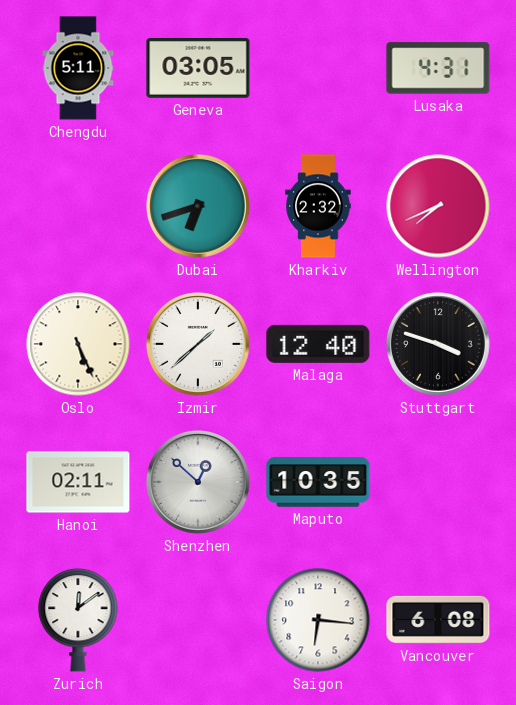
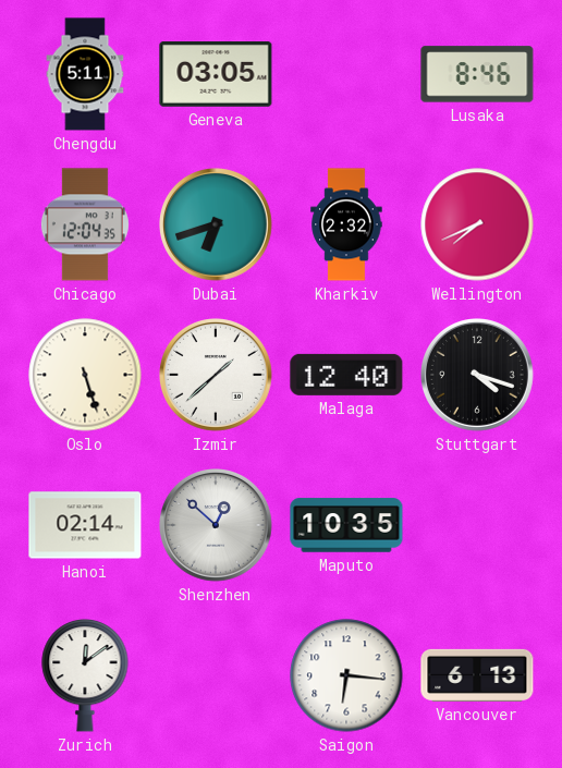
Lusaka: 4:31 -> 8:46
Chicago: none -> 12:04
Oslo: 5:26 -> 5:27
Stuttgart: 3:48 -> 4:18
Hanoi: 02:11 -> 02:14
Vancouver: 6:08 -> 6:13
